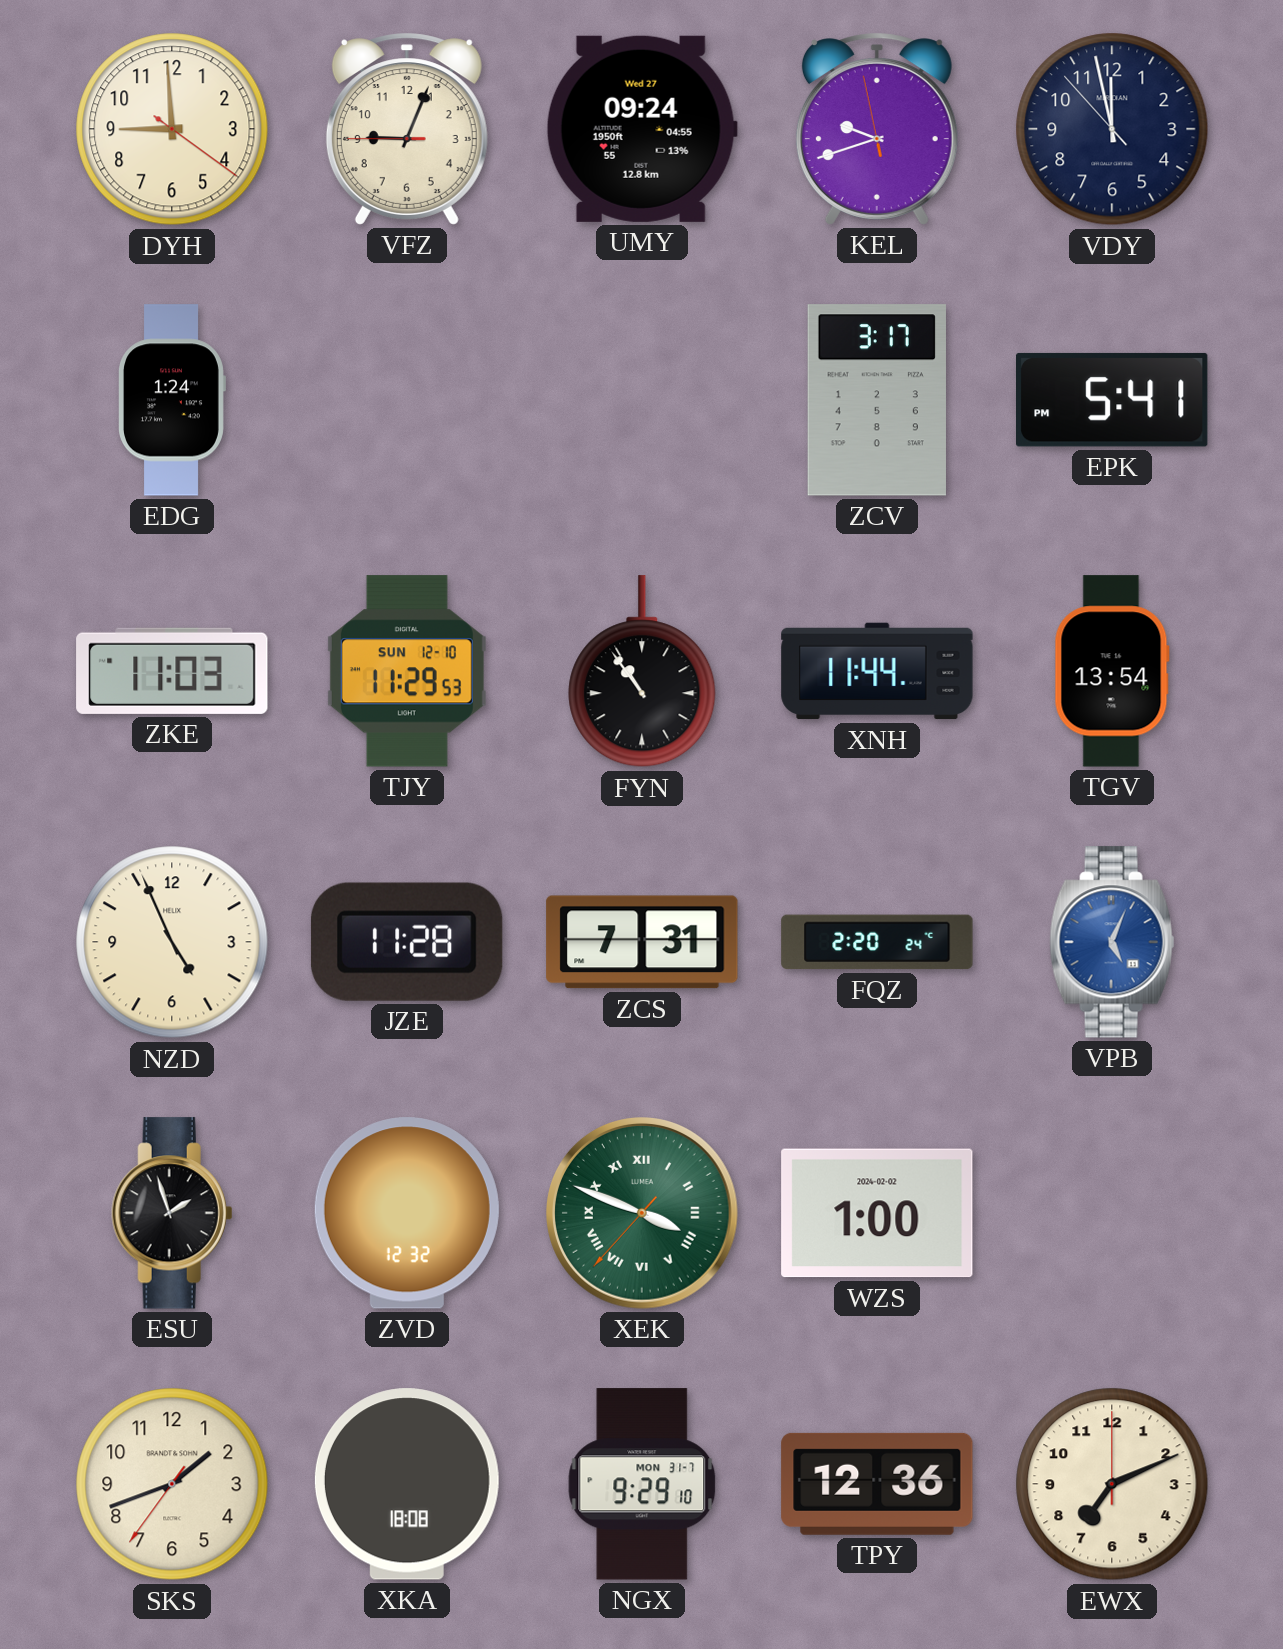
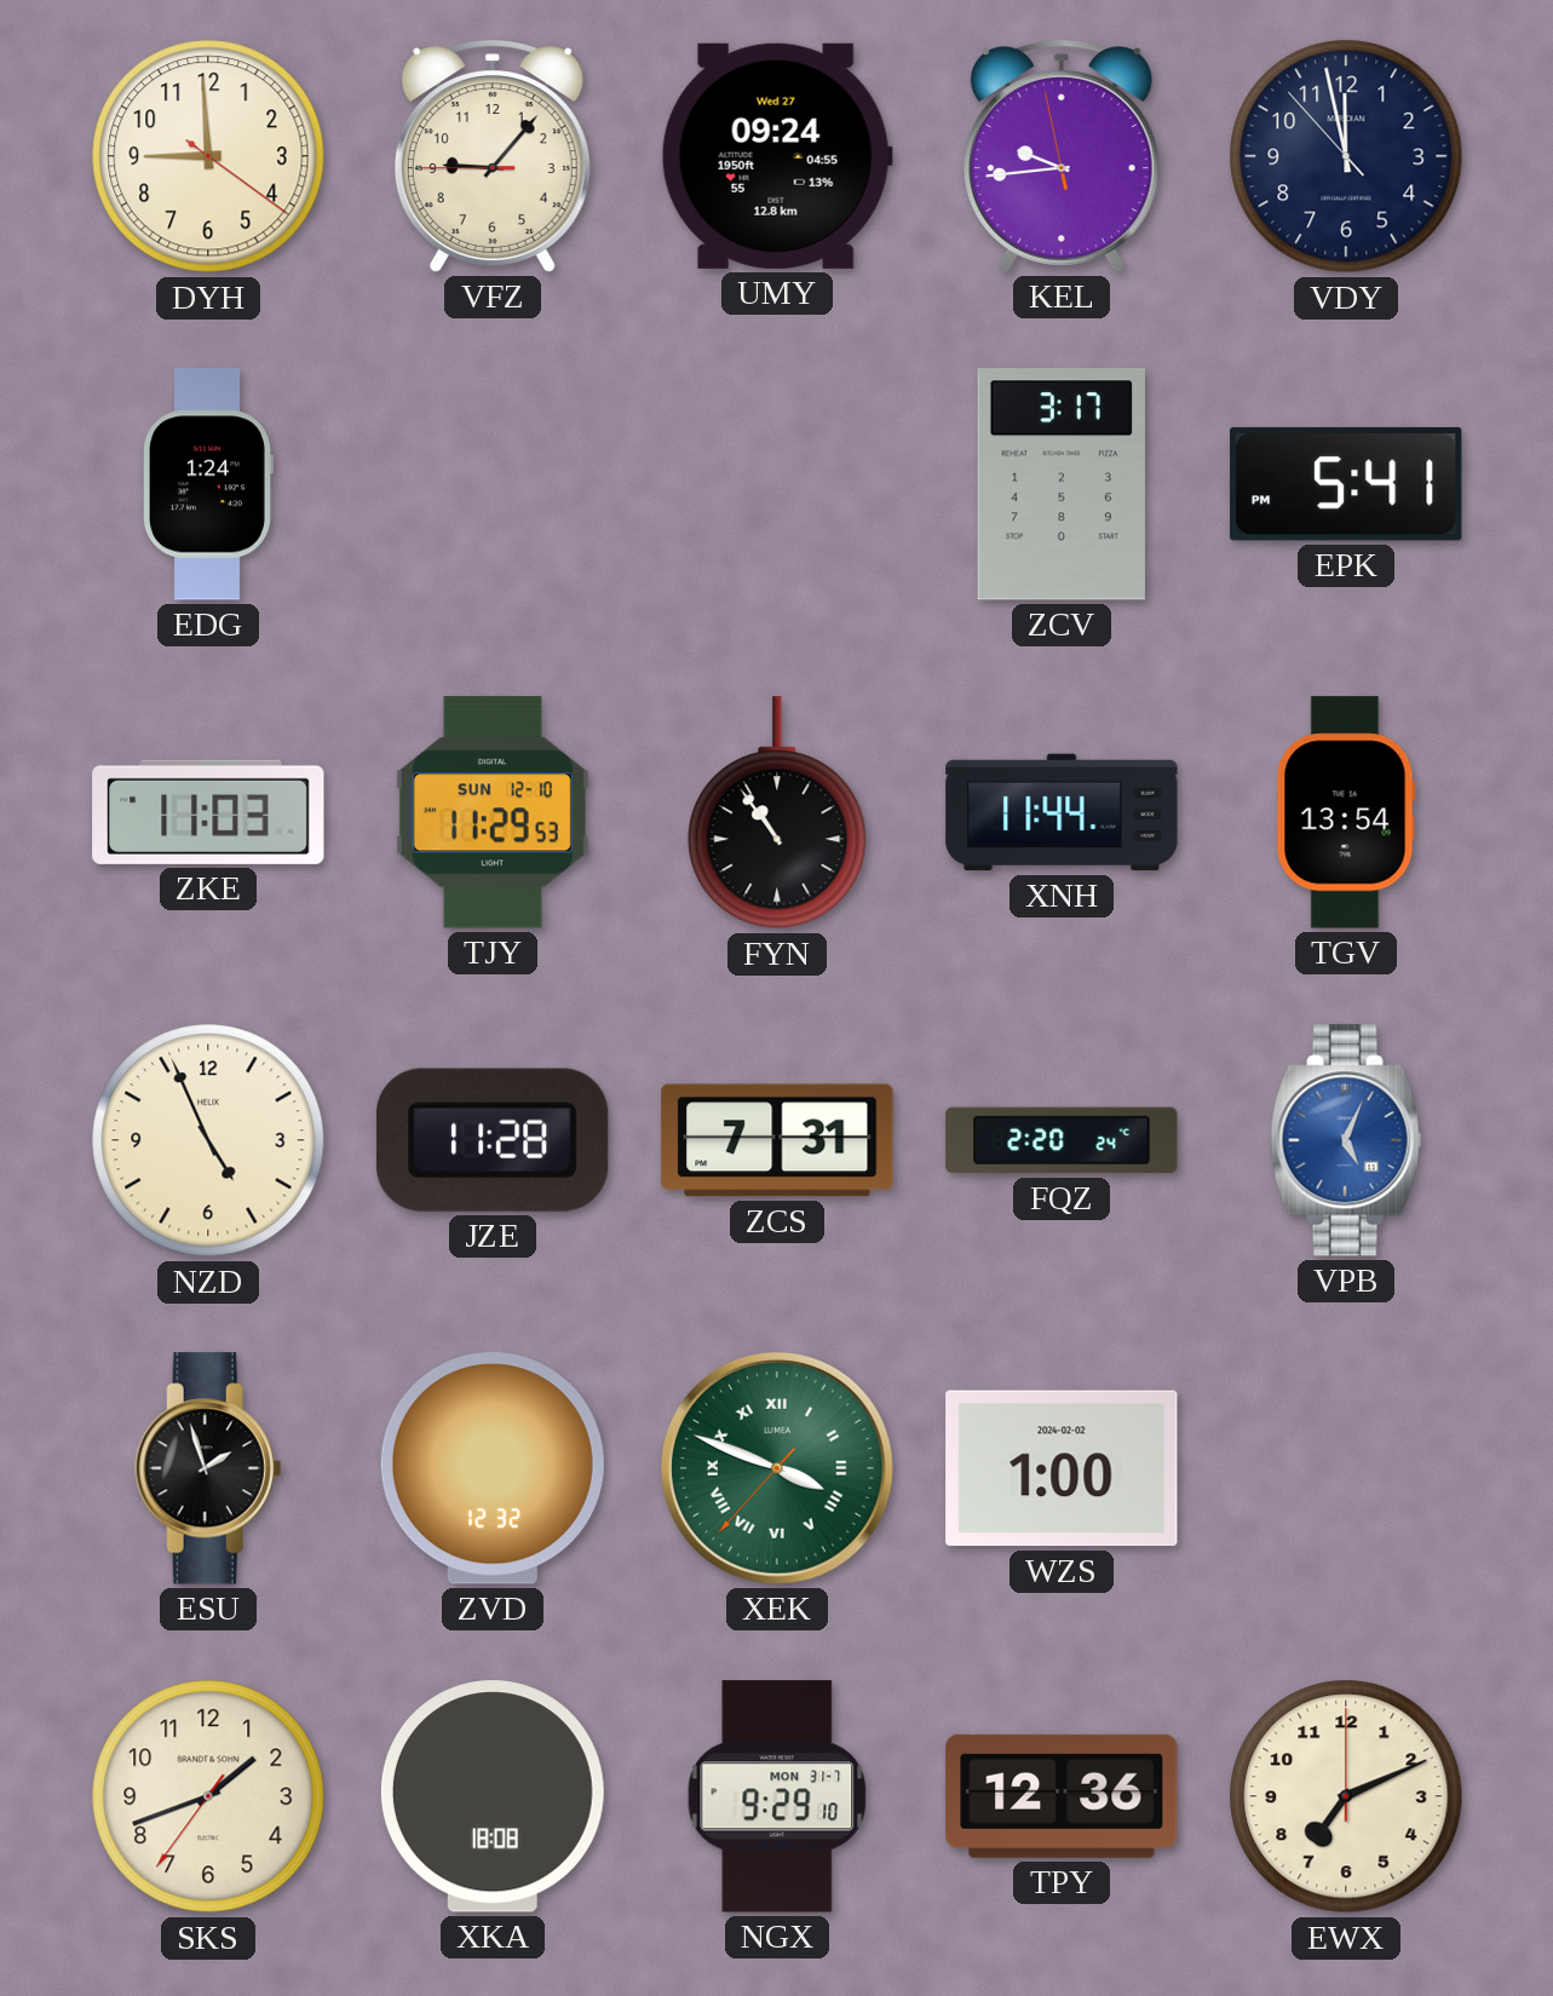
VFZ: 9:03 -> 9:06
KEL: 9:41 -> 9:43
